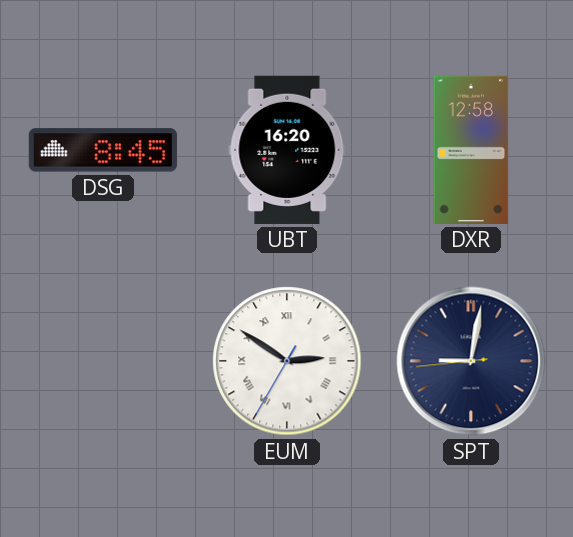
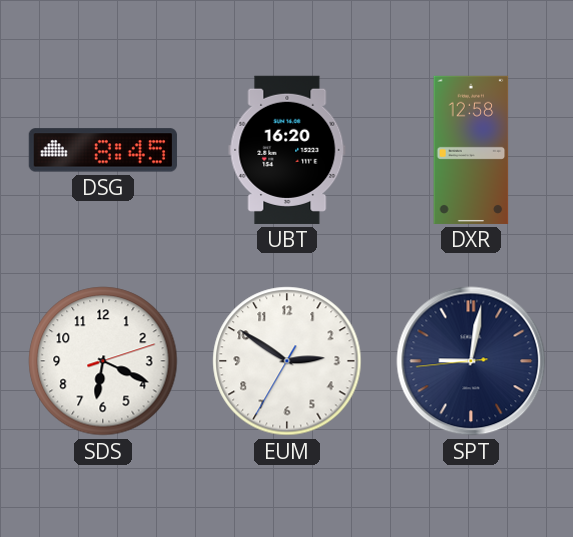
SDS: none -> 6:19
EUM numerals: Roman -> Arabic
